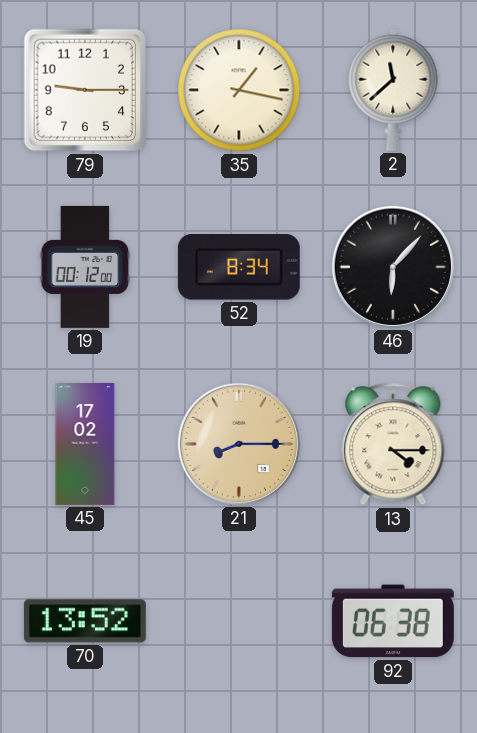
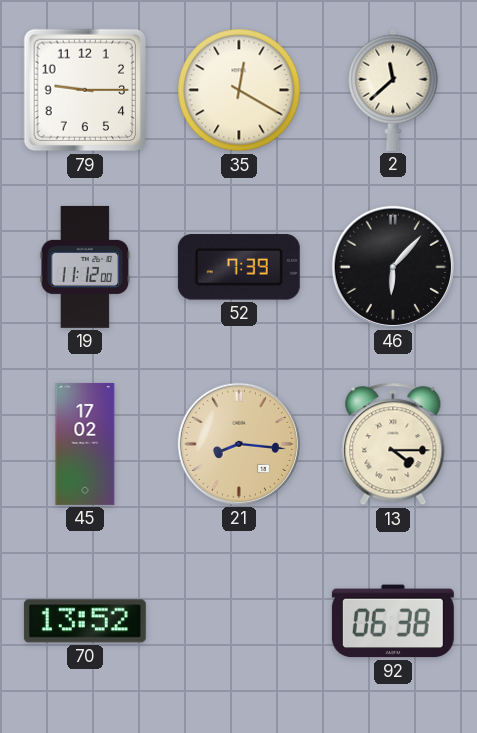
35: 1:17 -> 12:20
19: 00:12 -> 11:12
52: 8:34 -> 7:39
21: 8:15 -> 8:16
